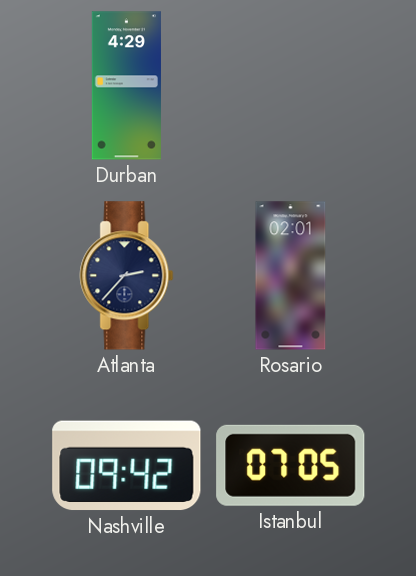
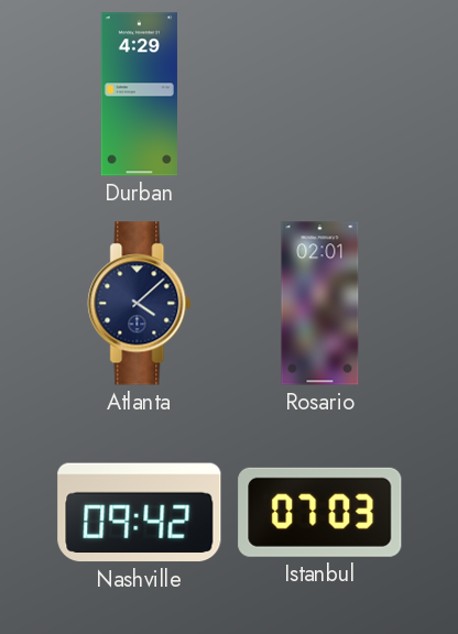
Atlanta: 2:37 -> 4:08
Istanbul: 07:05 -> 07:03
